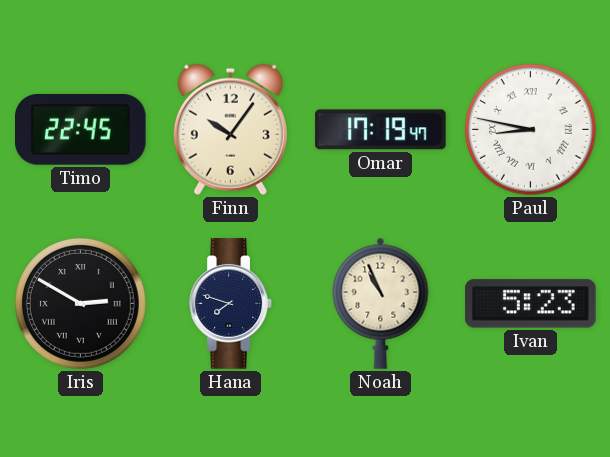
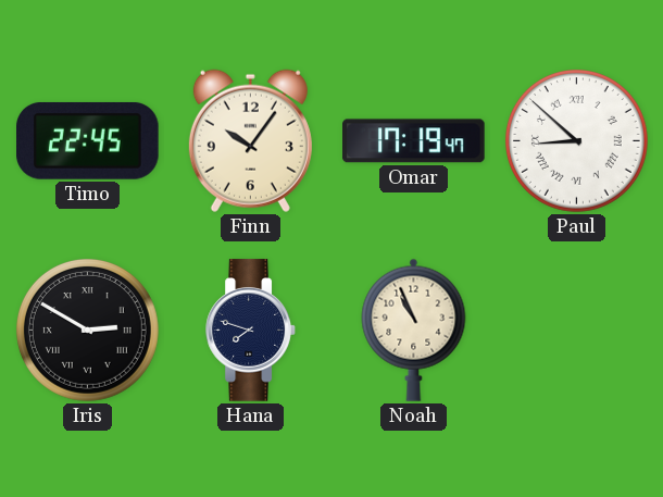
Paul: 8:47 -> 8:52
Ivan: 5:23 -> none
